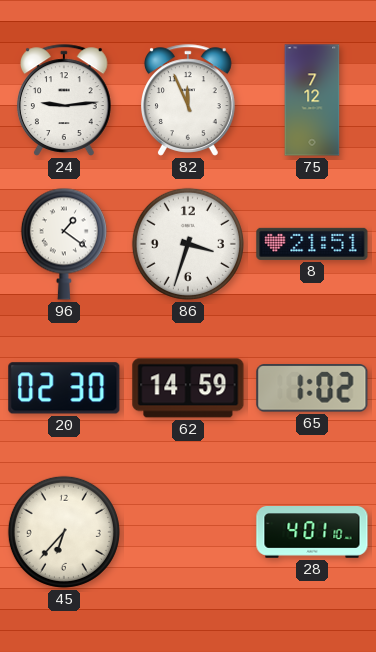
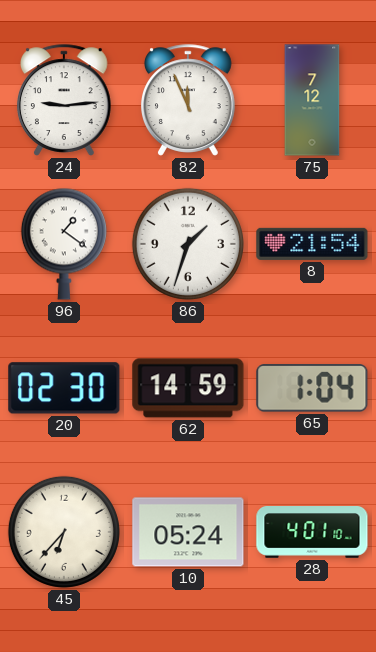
86: 3:33 -> 1:33
8: 21:51 -> 21:54
65: 1:02 -> 1:04
10: none -> 05:24
